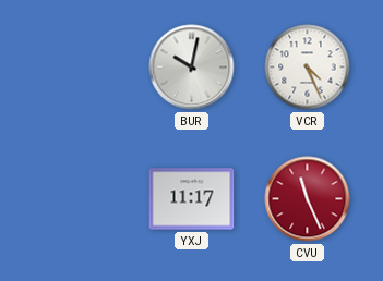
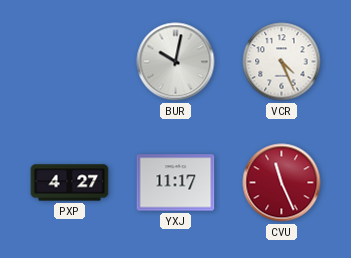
PXP: none -> 4:27
